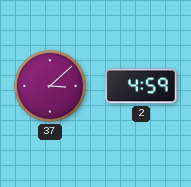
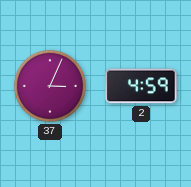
37: 3:08 -> 3:04
